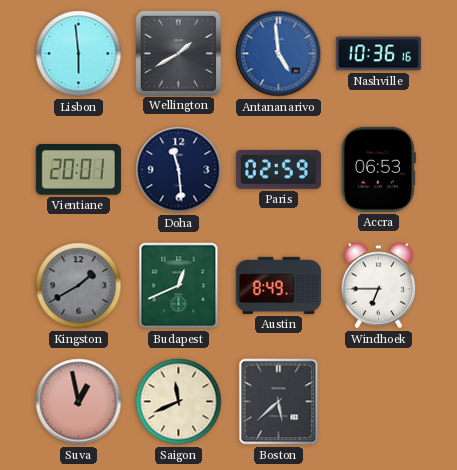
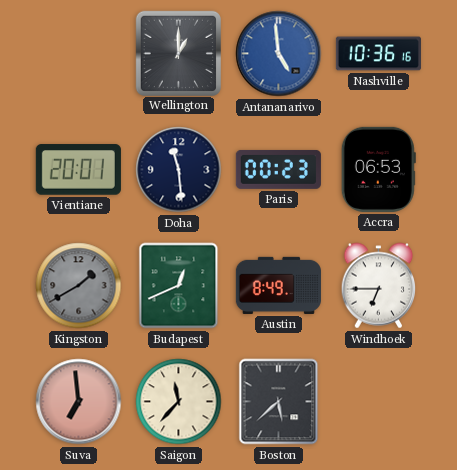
Lisbon: 5:59 -> none
Wellington: 1:40 -> 1:00
Paris: 02:59 -> 00:23
Suva: 12:58 -> 6:59
Saigon: 11:41 -> 11:37
